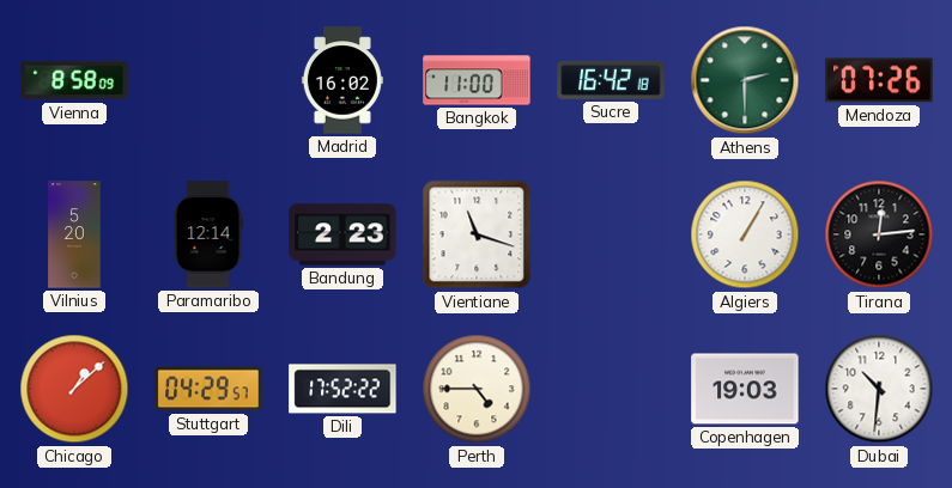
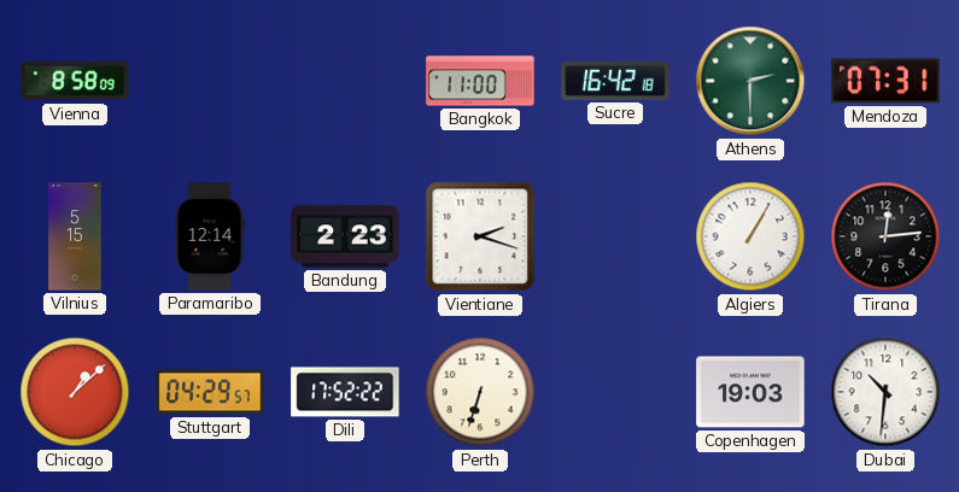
Madrid: 16:02 -> none
Mendoza: 07:26 -> 07:31
Vilnius: 5:20 -> 5:15
Vientiane: 11:18 -> 2:18
Perth: 4:45 -> 6:33
